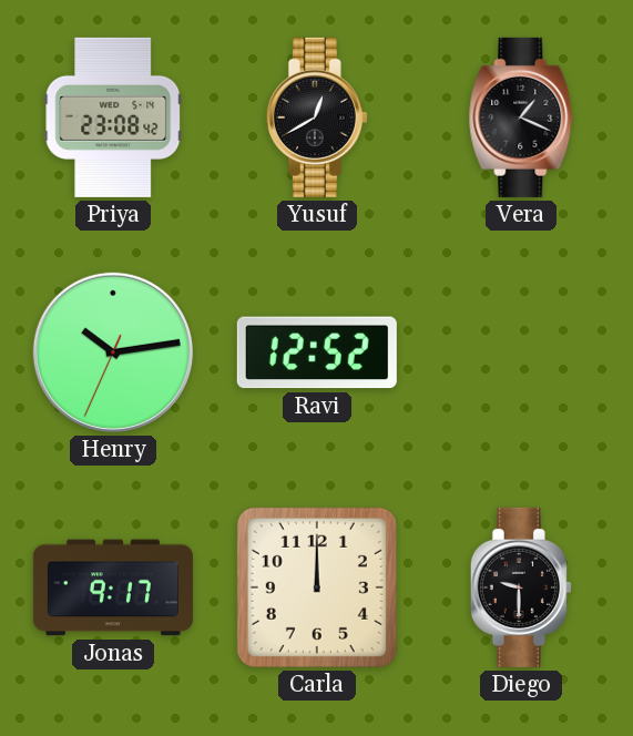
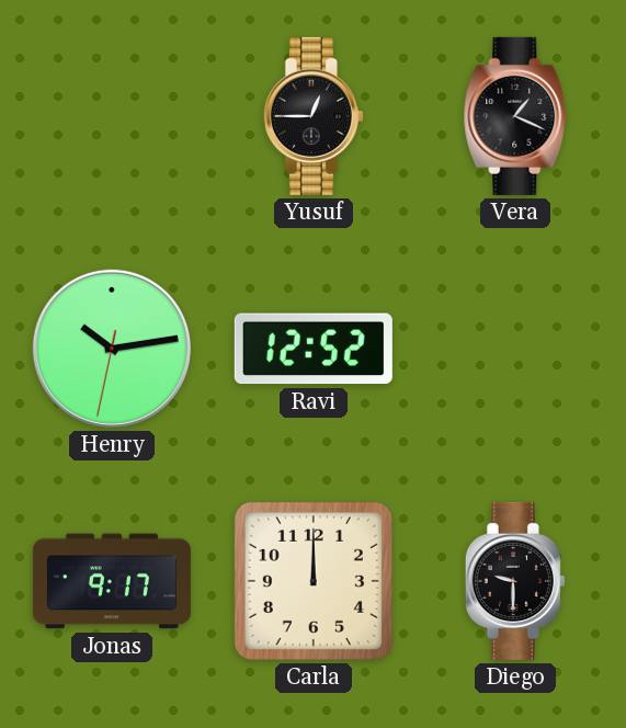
Priya: 23:08 -> none
Yusuf: 12:40 -> 12:45
Henry: 10:13:34 -> 10:13:32
